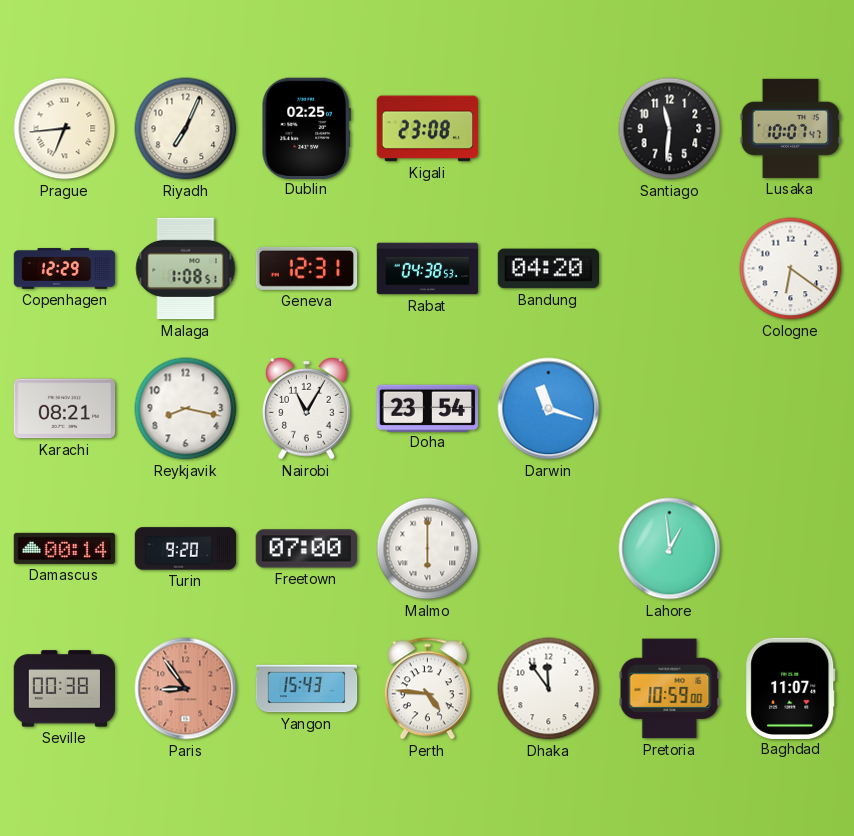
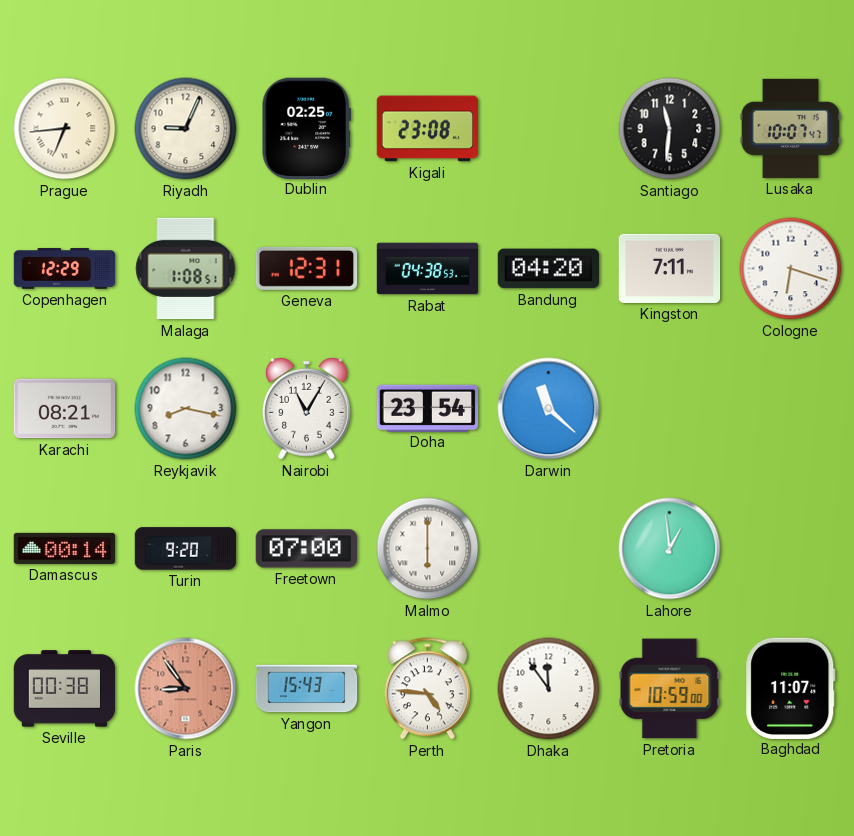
Riyadh: 7:04 -> 9:04
Kingston: none -> 7:11
Cologne: 6:21 -> 6:18
Darwin: 11:18 -> 11:22
